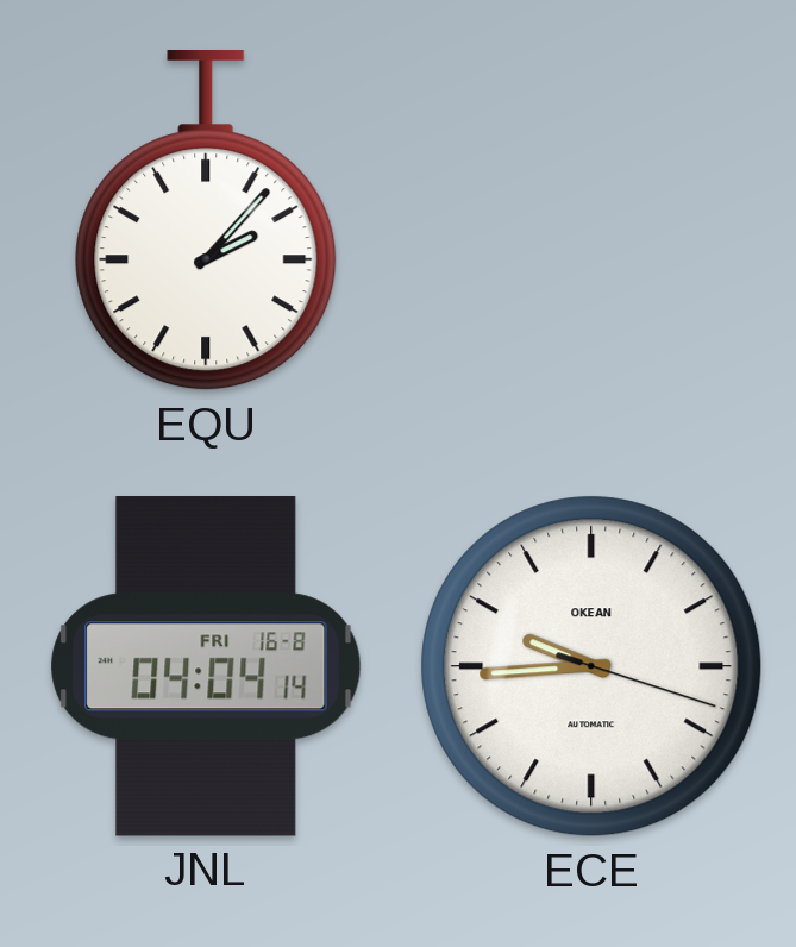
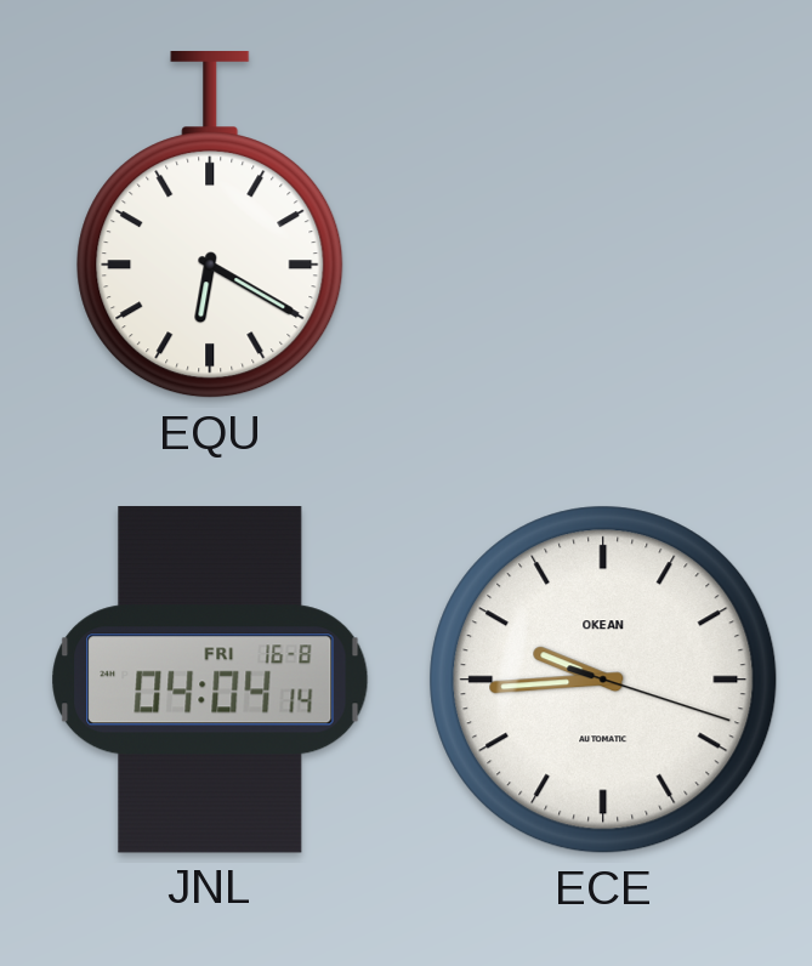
EQU: 2:07 -> 6:20
